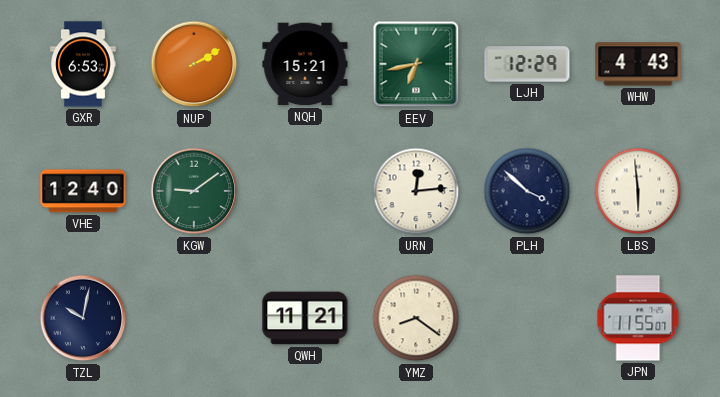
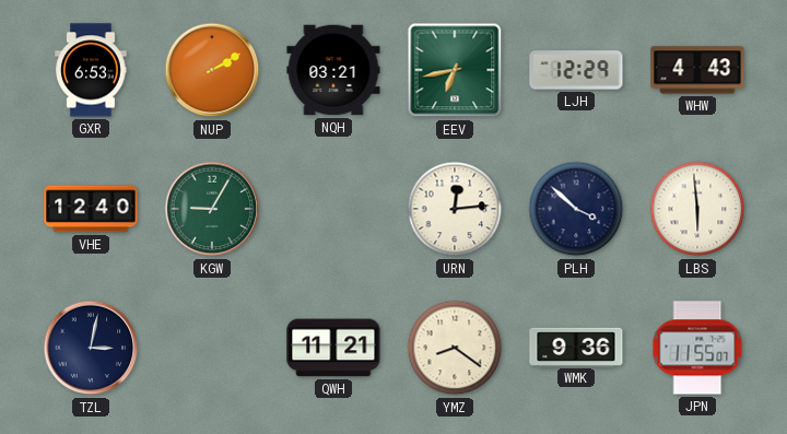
NQH: 15:21 -> 03:21
KGW: 9:09 -> 9:05
TZL: 10:02 -> 3:02
WMK: none -> 9:36
